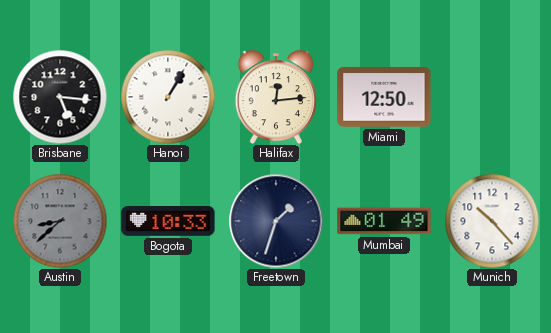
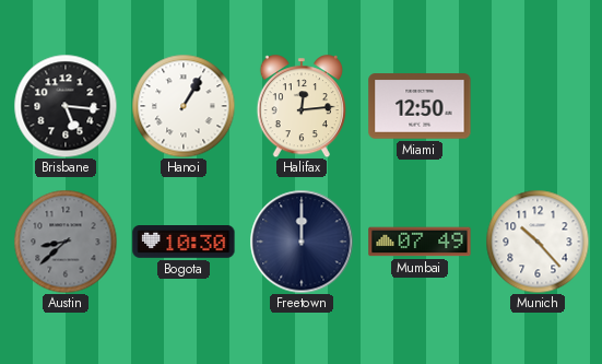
Bogota: 10:33 -> 10:30
Freetown: 1:33 -> 12:00
Mumbai: 01:49 -> 07:49
